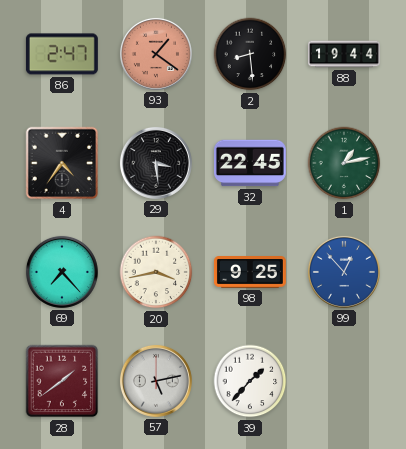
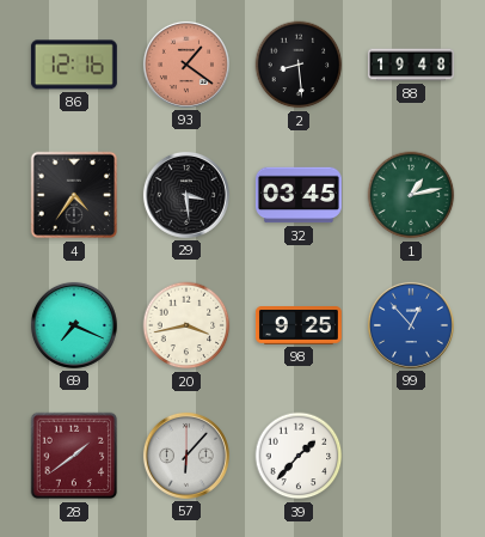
86: 2:47 -> 12:16
88: 19:44 -> 19:48
32: 22:45 -> 03:45
69: 7:23 -> 7:19
57: 5:13 -> 6:07
